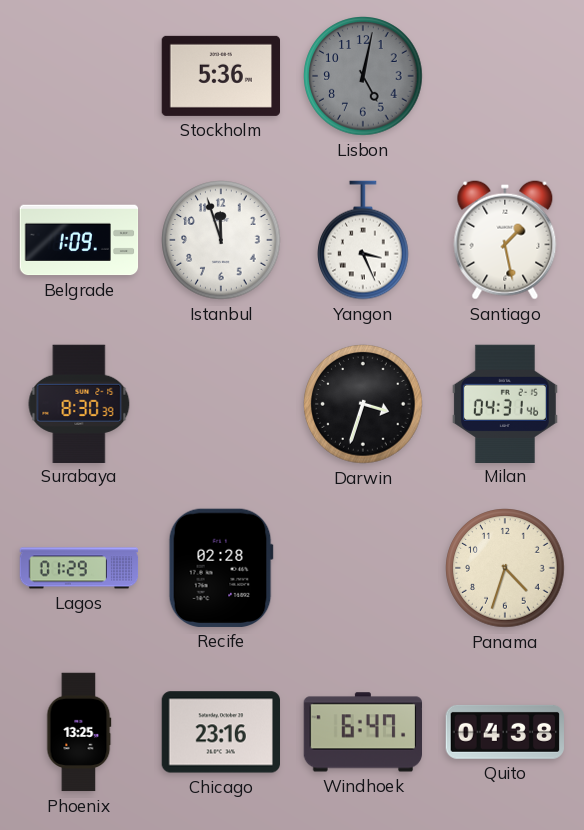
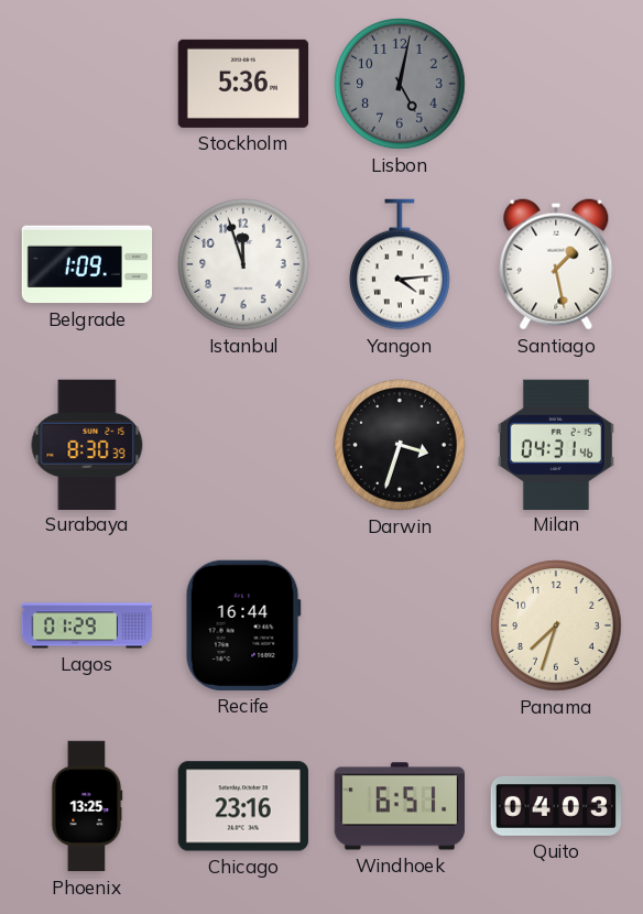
Yangon: 3:26 -> 4:14
Recife: 02:28 -> 16:44
Panama: 4:33 -> 7:33
Windhoek: 6:47 -> 6:51
Quito: 04:38 -> 04:03
